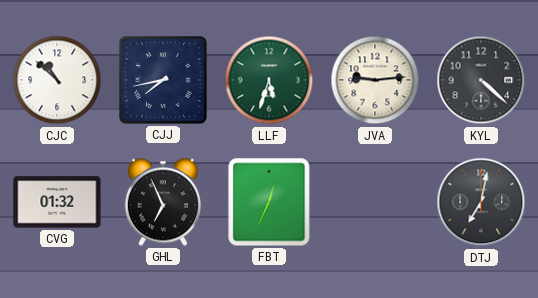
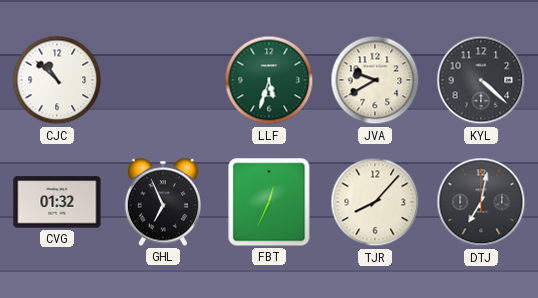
CJJ: 7:43 -> none
JVA: 9:14 -> 9:40
TJR: none -> 8:07
